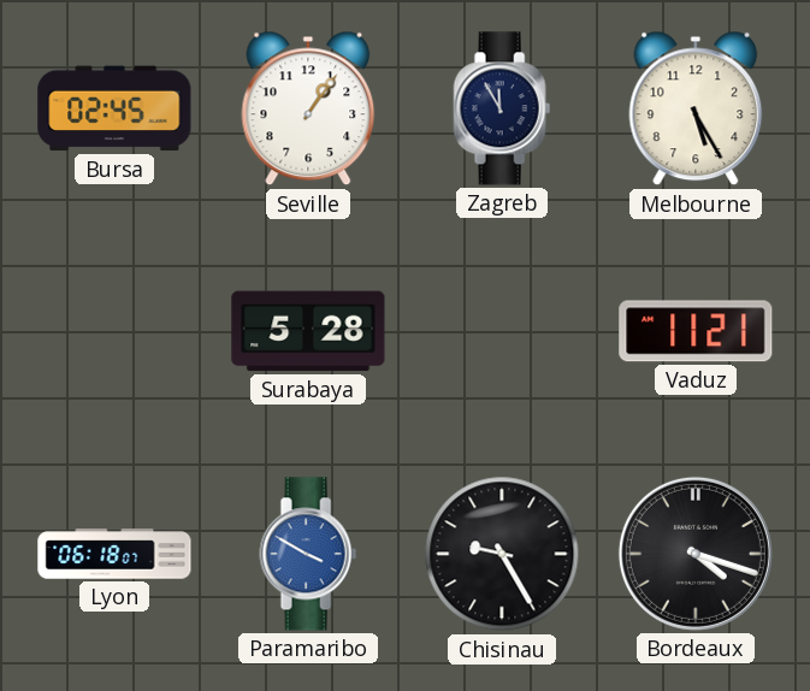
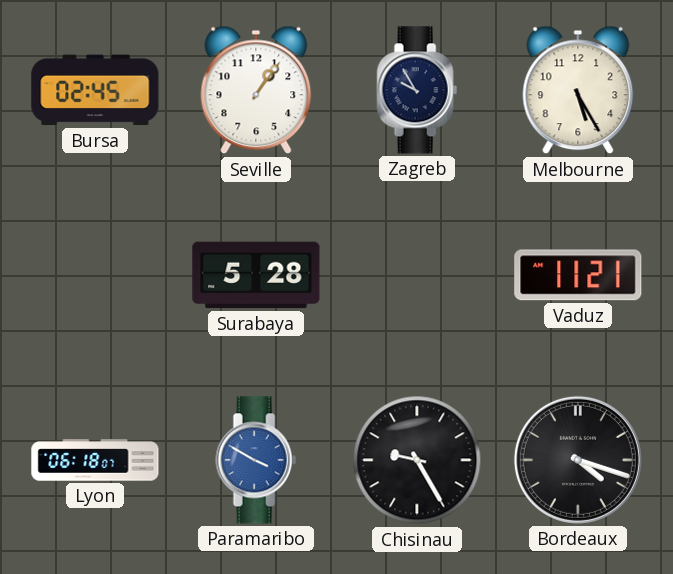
Zagreb: 11:55 -> 9:55
